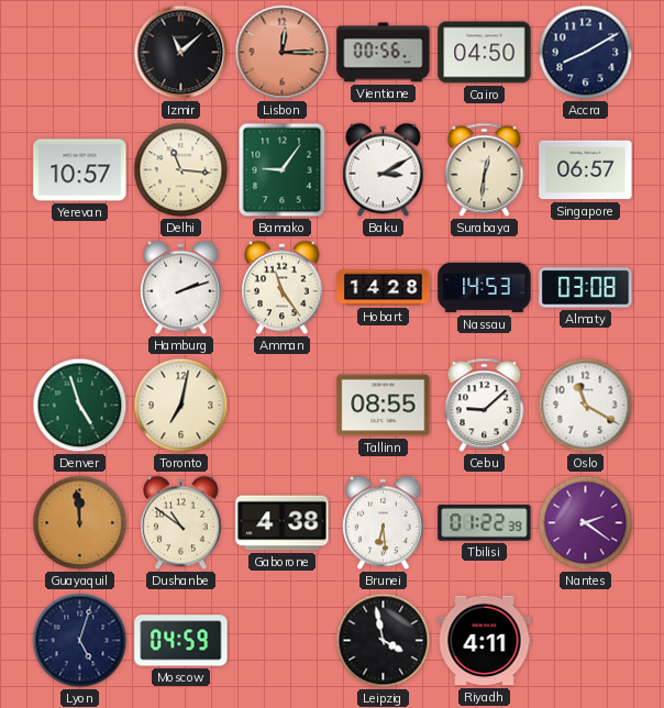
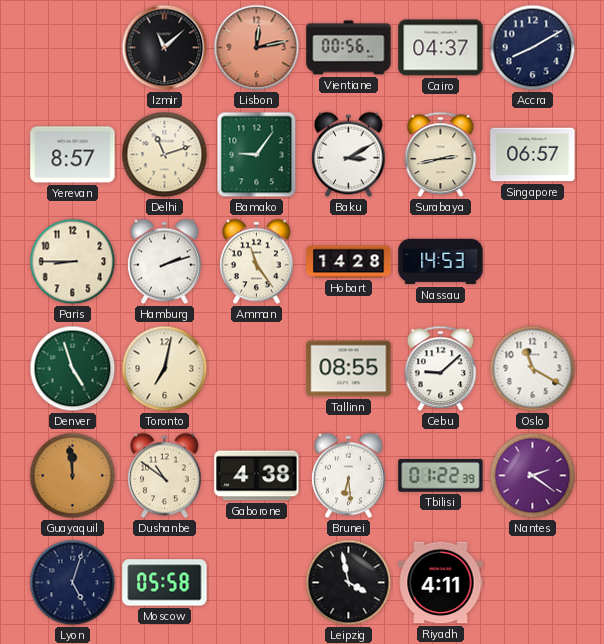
Lisbon: 12:15 -> 12:13
Cairo: 04:50 -> 04:37
Yerevan: 10:57 -> 8:57
Delhi: 11:16 -> 11:12
Surabaya: 12:31 -> 2:43
Paris: none -> 8:45
Almaty: 03:08 -> none
Moscow: 04:59 -> 05:58
